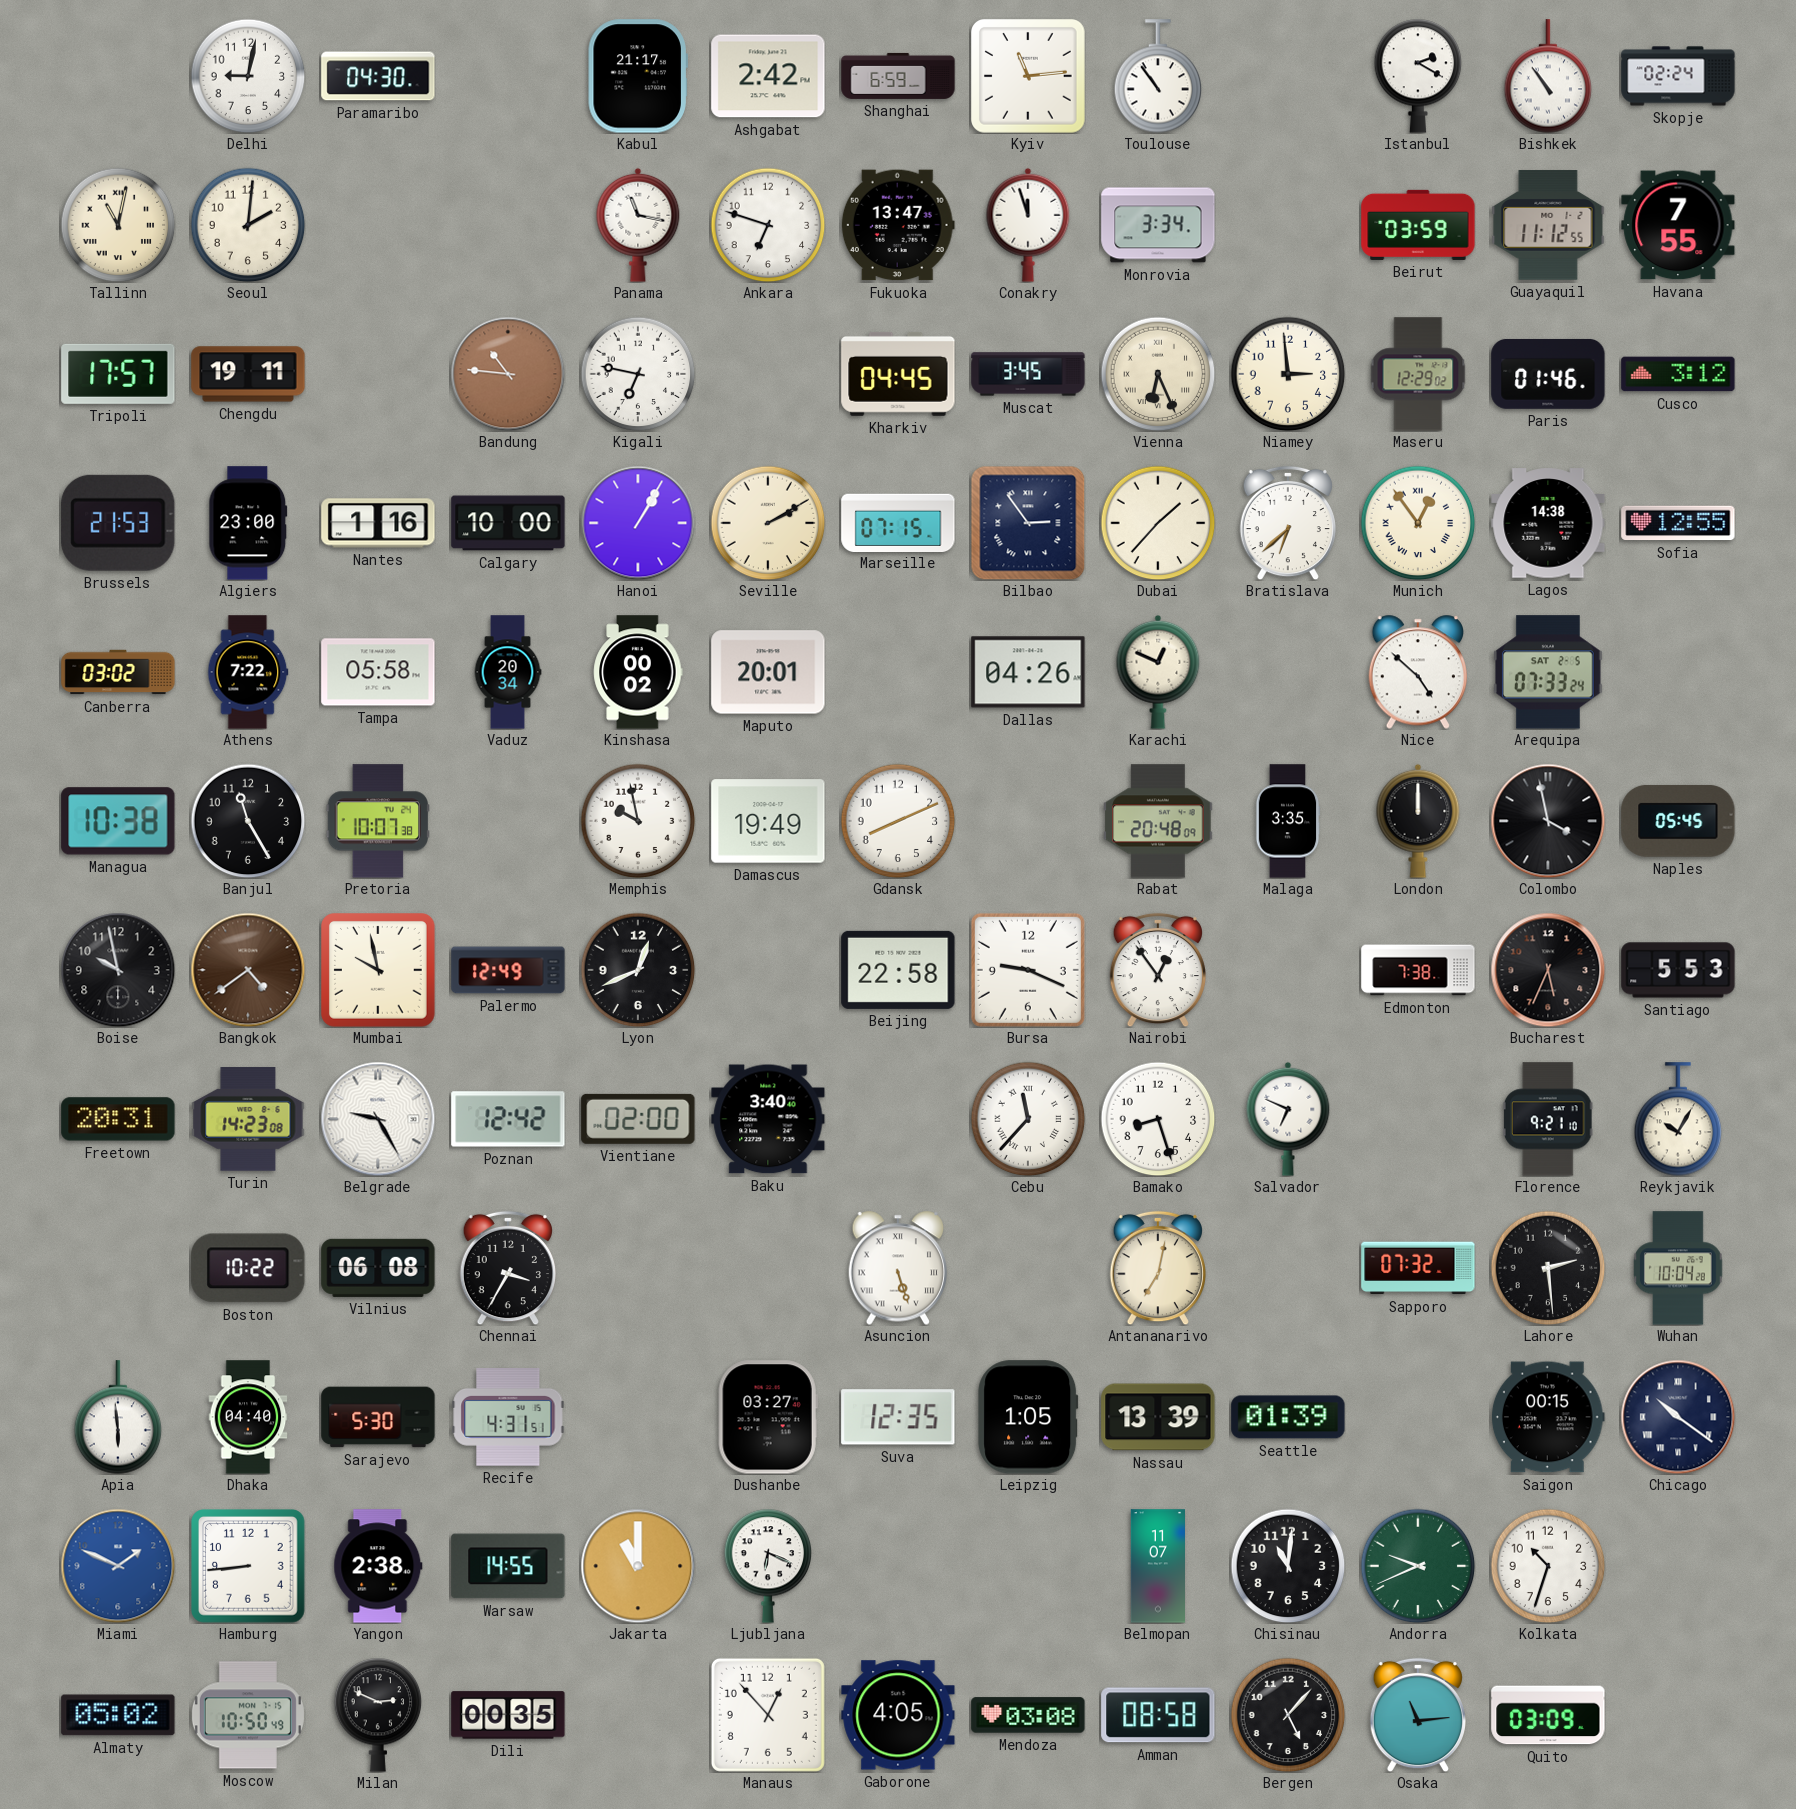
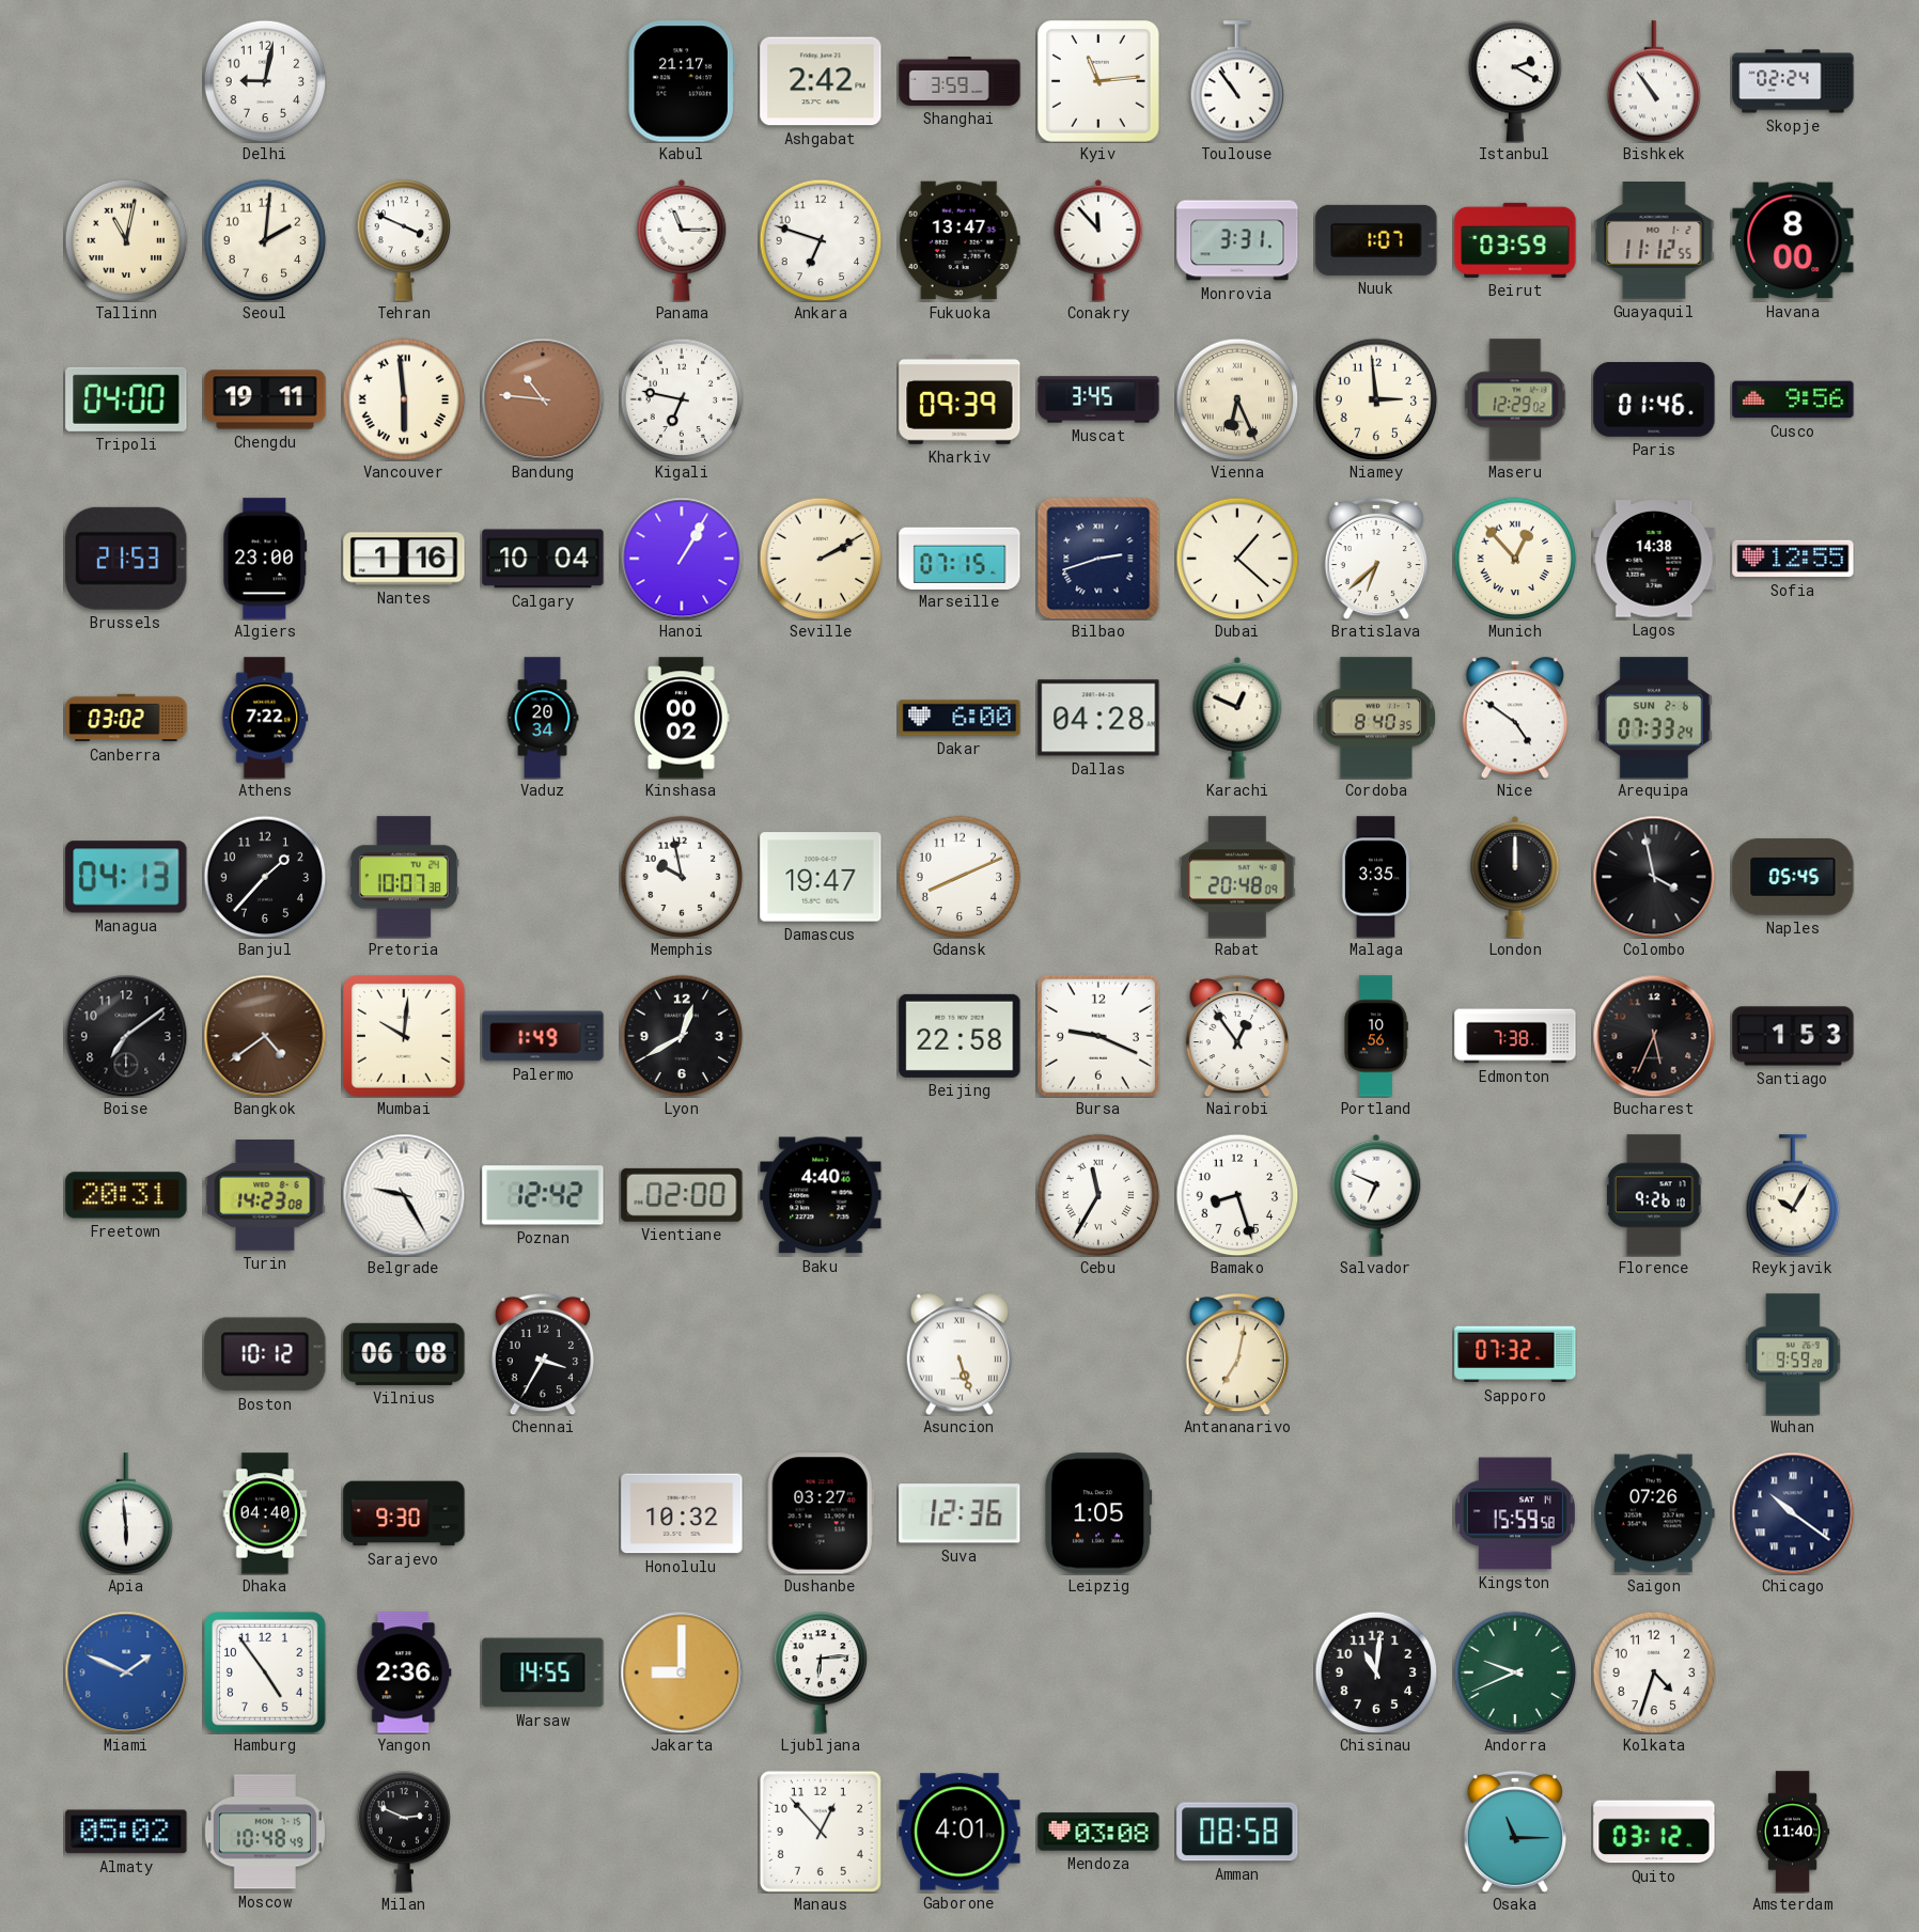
Paramaribo: 04:30 -> none
Shanghai: 6:59 -> 3:59
Tehran: none -> 3:49
Panama: 11:17 -> 11:15
Conakry: 11:57 -> 11:53
Monrovia: 3:34 -> 3:31
Nuuk: none -> 1:07
Havana: 7:55 -> 8:00
Tripoli: 17:57 -> 04:00
Vancouver: none -> 5:59
Kharkiv: 04:45 -> 09:39
Cusco: 3:12 -> 9:56
Calgary: 10:00 -> 10:04
Bilbao: 2:54 -> 2:42
Dubai: 1:37 -> 1:22
Munich: 12:54 -> 12:53
Tampa: 05:58 -> none
Maputo: 20:01 -> none
Dakar: none -> 6:00
Dallas: 04:26 -> 04:28
Cordoba: none -> 8:40
Nice: 4:52 -> 4:51
Arequipa date: SAT 2-5 -> SUN 2-6
Managua: 10:38 -> 04:13
Banjul: 11:25 -> 1:37
Damascus: 19:49 -> 19:47
Boise: 9:58 -> 7:09
Mumbai: 9:58 -> 10:01
Palermo: 12:49 -> 1:49
Lyon: 12:41 -> 12:40
Portland: none -> 10:56
Santiago: 5:53 -> 1:53
Baku: 3:40 -> 4:40
Cebu: 11:37 -> 11:35
Florence: 9:21 -> 9:26
Boston: 10:22 -> 10:12
Lahore: 2:29 -> none
Wuhan: 10:04 -> 9:59
Sarajevo: 5:30 -> 9:30
Recife: 4:31 -> none
Honolulu: none -> 10:32
Suva: 12:35 -> 12:36
Nassau: 13:39 -> none
Seattle: 01:39 -> none
Kingston: none -> 15:59
Saigon: 00:15 -> 07:26
Hamburg: 8:44 -> 4:54
Yangon: 2:38 -> 2:36
Jakarta: 11:00 -> 9:00
Ljubljana: 6:19 -> 6:14
Belmopan: 11:07 -> none
Kolkata: 10:33 -> 4:33
Moscow: 10:50 -> 10:48
Dili: 00:35 -> none
Gaborone: 4:05 -> 4:01
Bergen: 5:07 -> none
Osaka: 11:14 -> 11:15
Quito: 03:09 -> 03:12
Amsterdam: none -> 11:40
